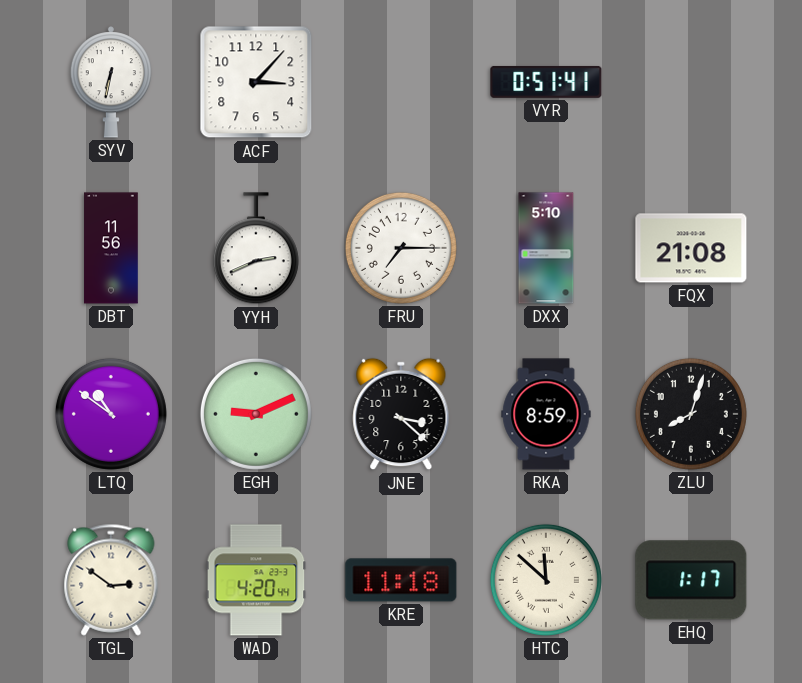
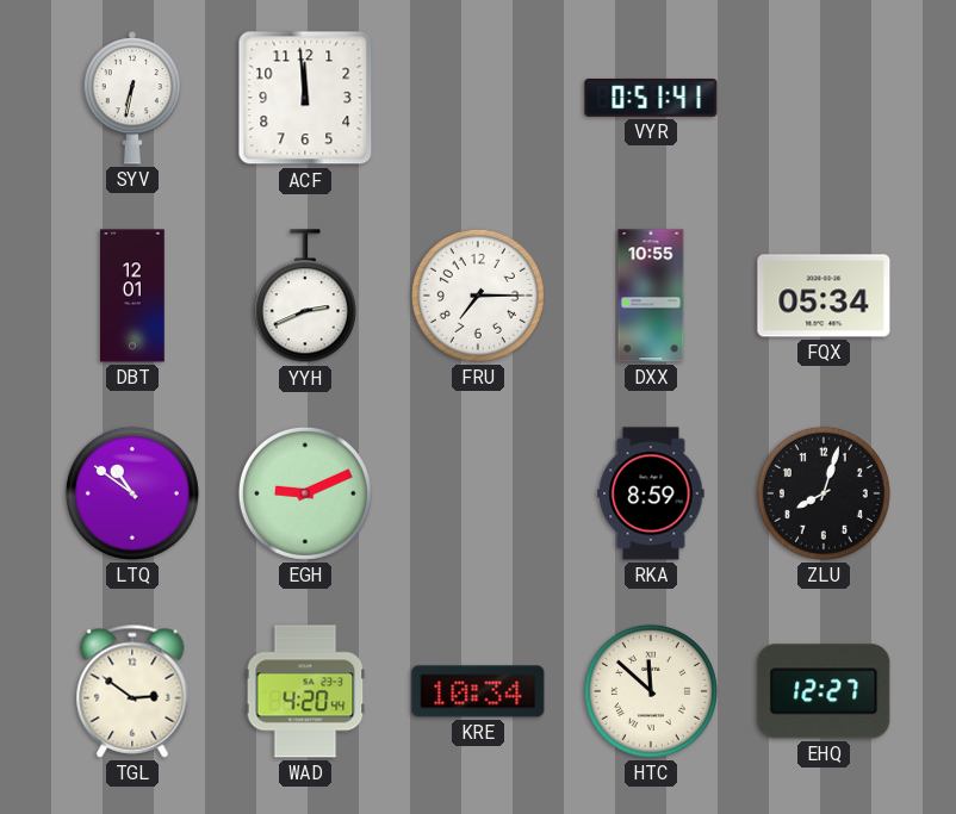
ACF: 3:07 -> 11:59
DBT: 11:56 -> 12:01
DXX: 5:10 -> 10:55
FQX: 21:08 -> 05:34
JNE: 3:22 -> none
KRE: 11:18 -> 10:34
EHQ: 1:17 -> 12:27
